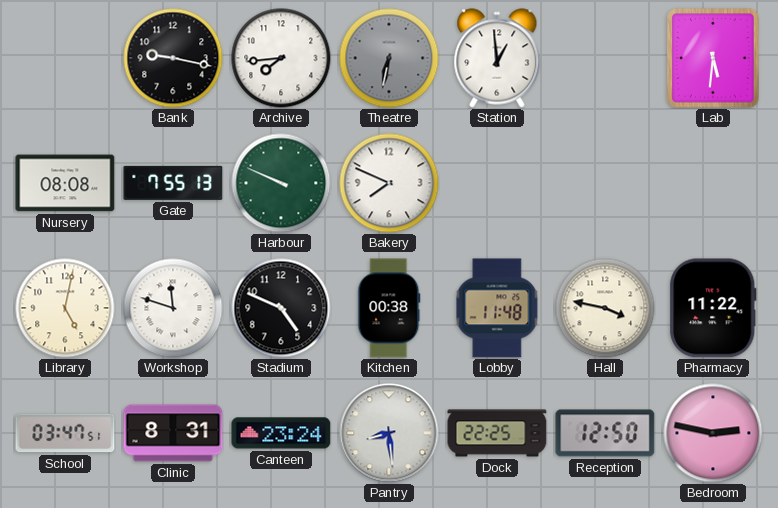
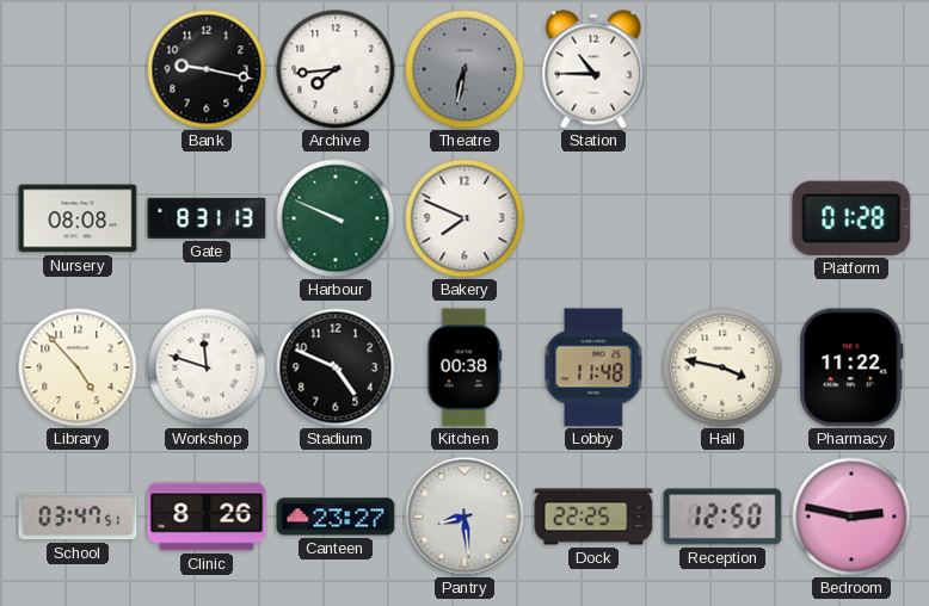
Station: 12:59 -> 10:45
Lab: 5:31 -> none
Gate: 7:55 -> 8:31
Platform: none -> 01:28
Library: 5:02 -> 4:53
Clinic: 8:31 -> 8:26
Canteen: 23:24 -> 23:27
